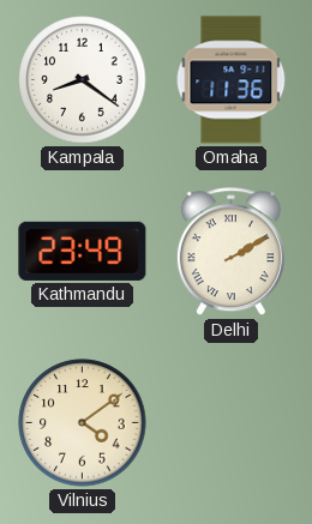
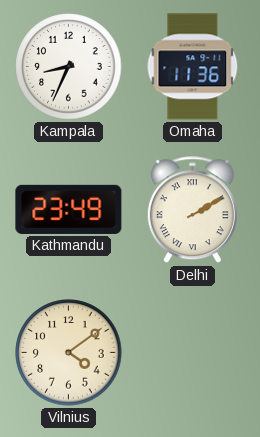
Kampala: 8:21 -> 8:34
